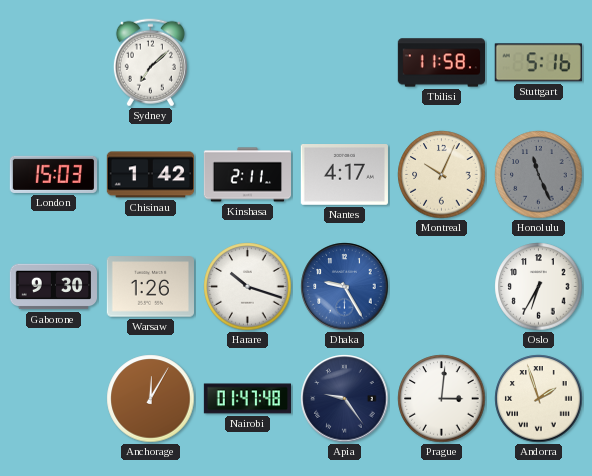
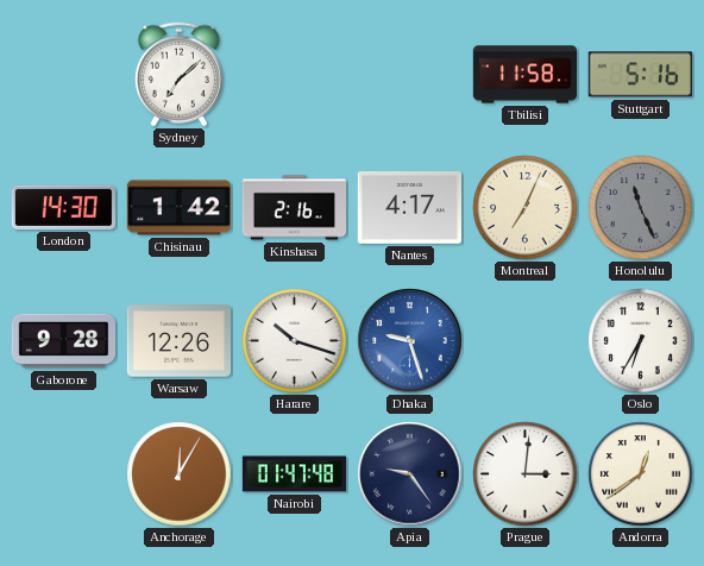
London: 15:03 -> 14:30
Kinshasa: 2:11 -> 2:16
Montreal: 10:04 -> 7:04
Gaborone: 9:30 -> 9:28
Warsaw: 1:26 -> 12:26
Dhaka: 9:25 -> 9:27
Andorra: 1:57 -> 12:39
